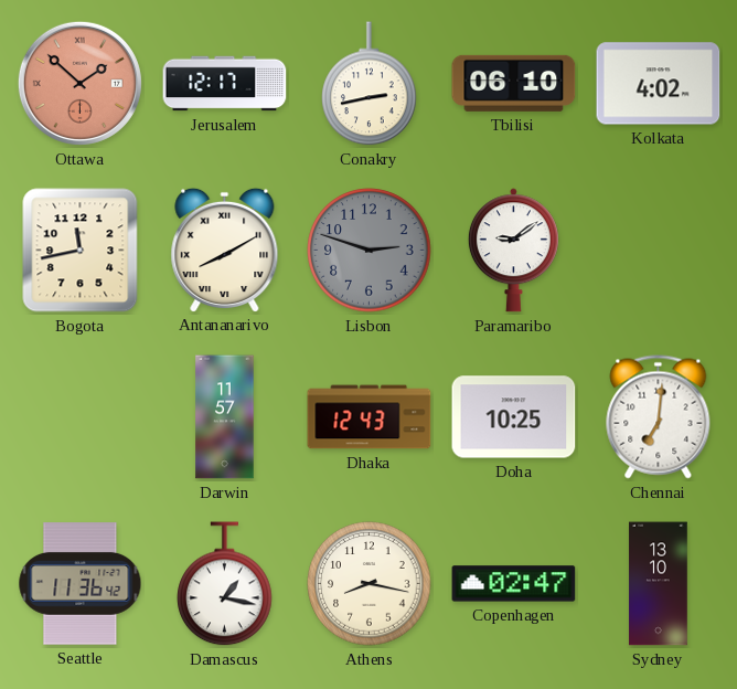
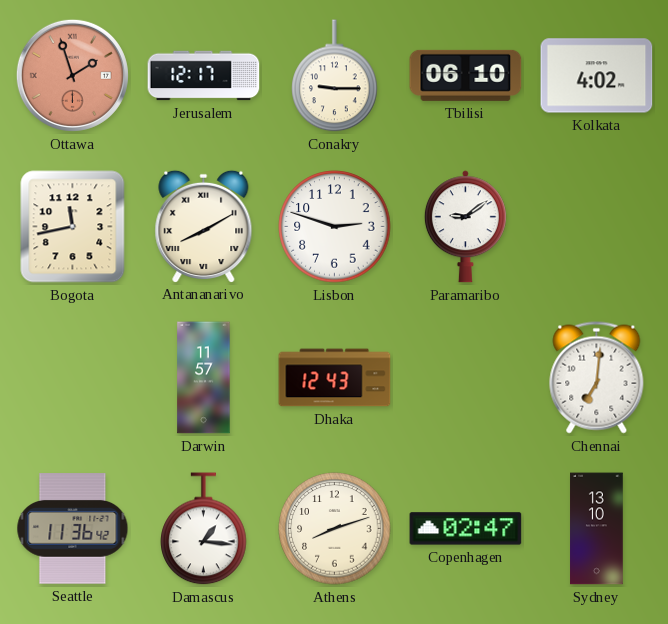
Ottawa: 1:52 -> 1:57
Conakry: 2:43 -> 9:15
Lisbon dial: grey -> white
Doha: 10:25 -> none
Damascus: 1:17 -> 1:16
Athens: 8:17 -> 8:12
